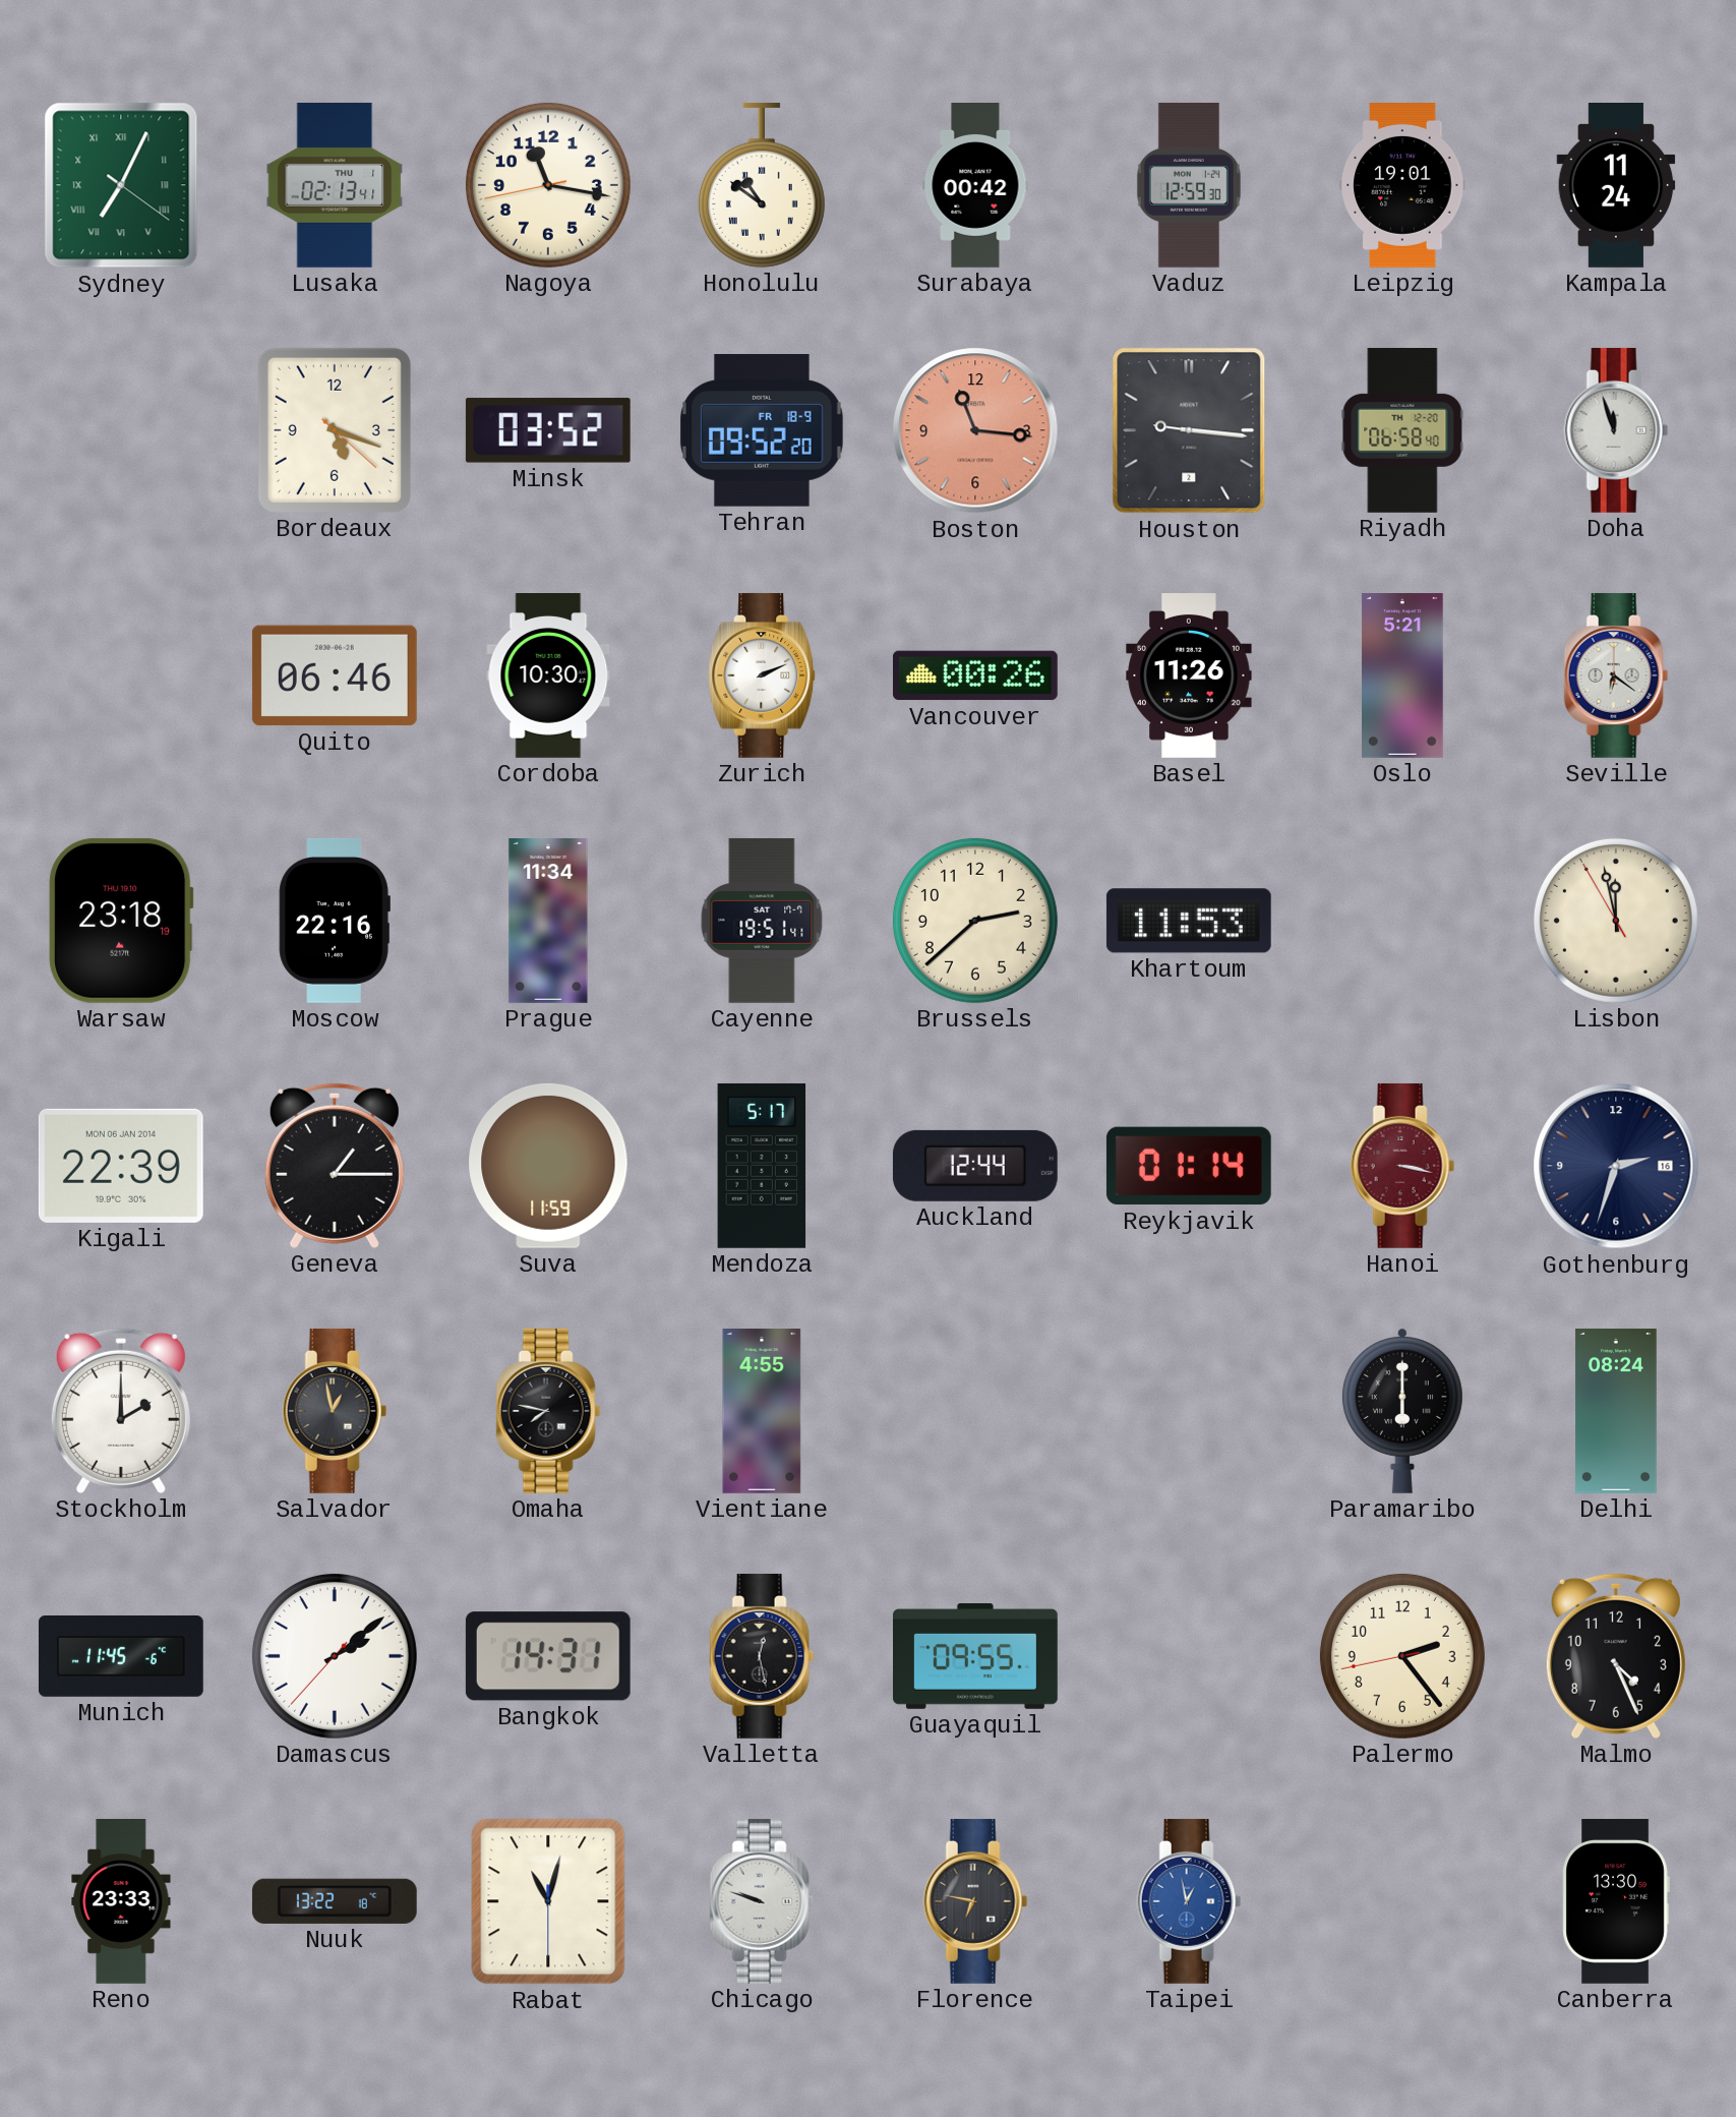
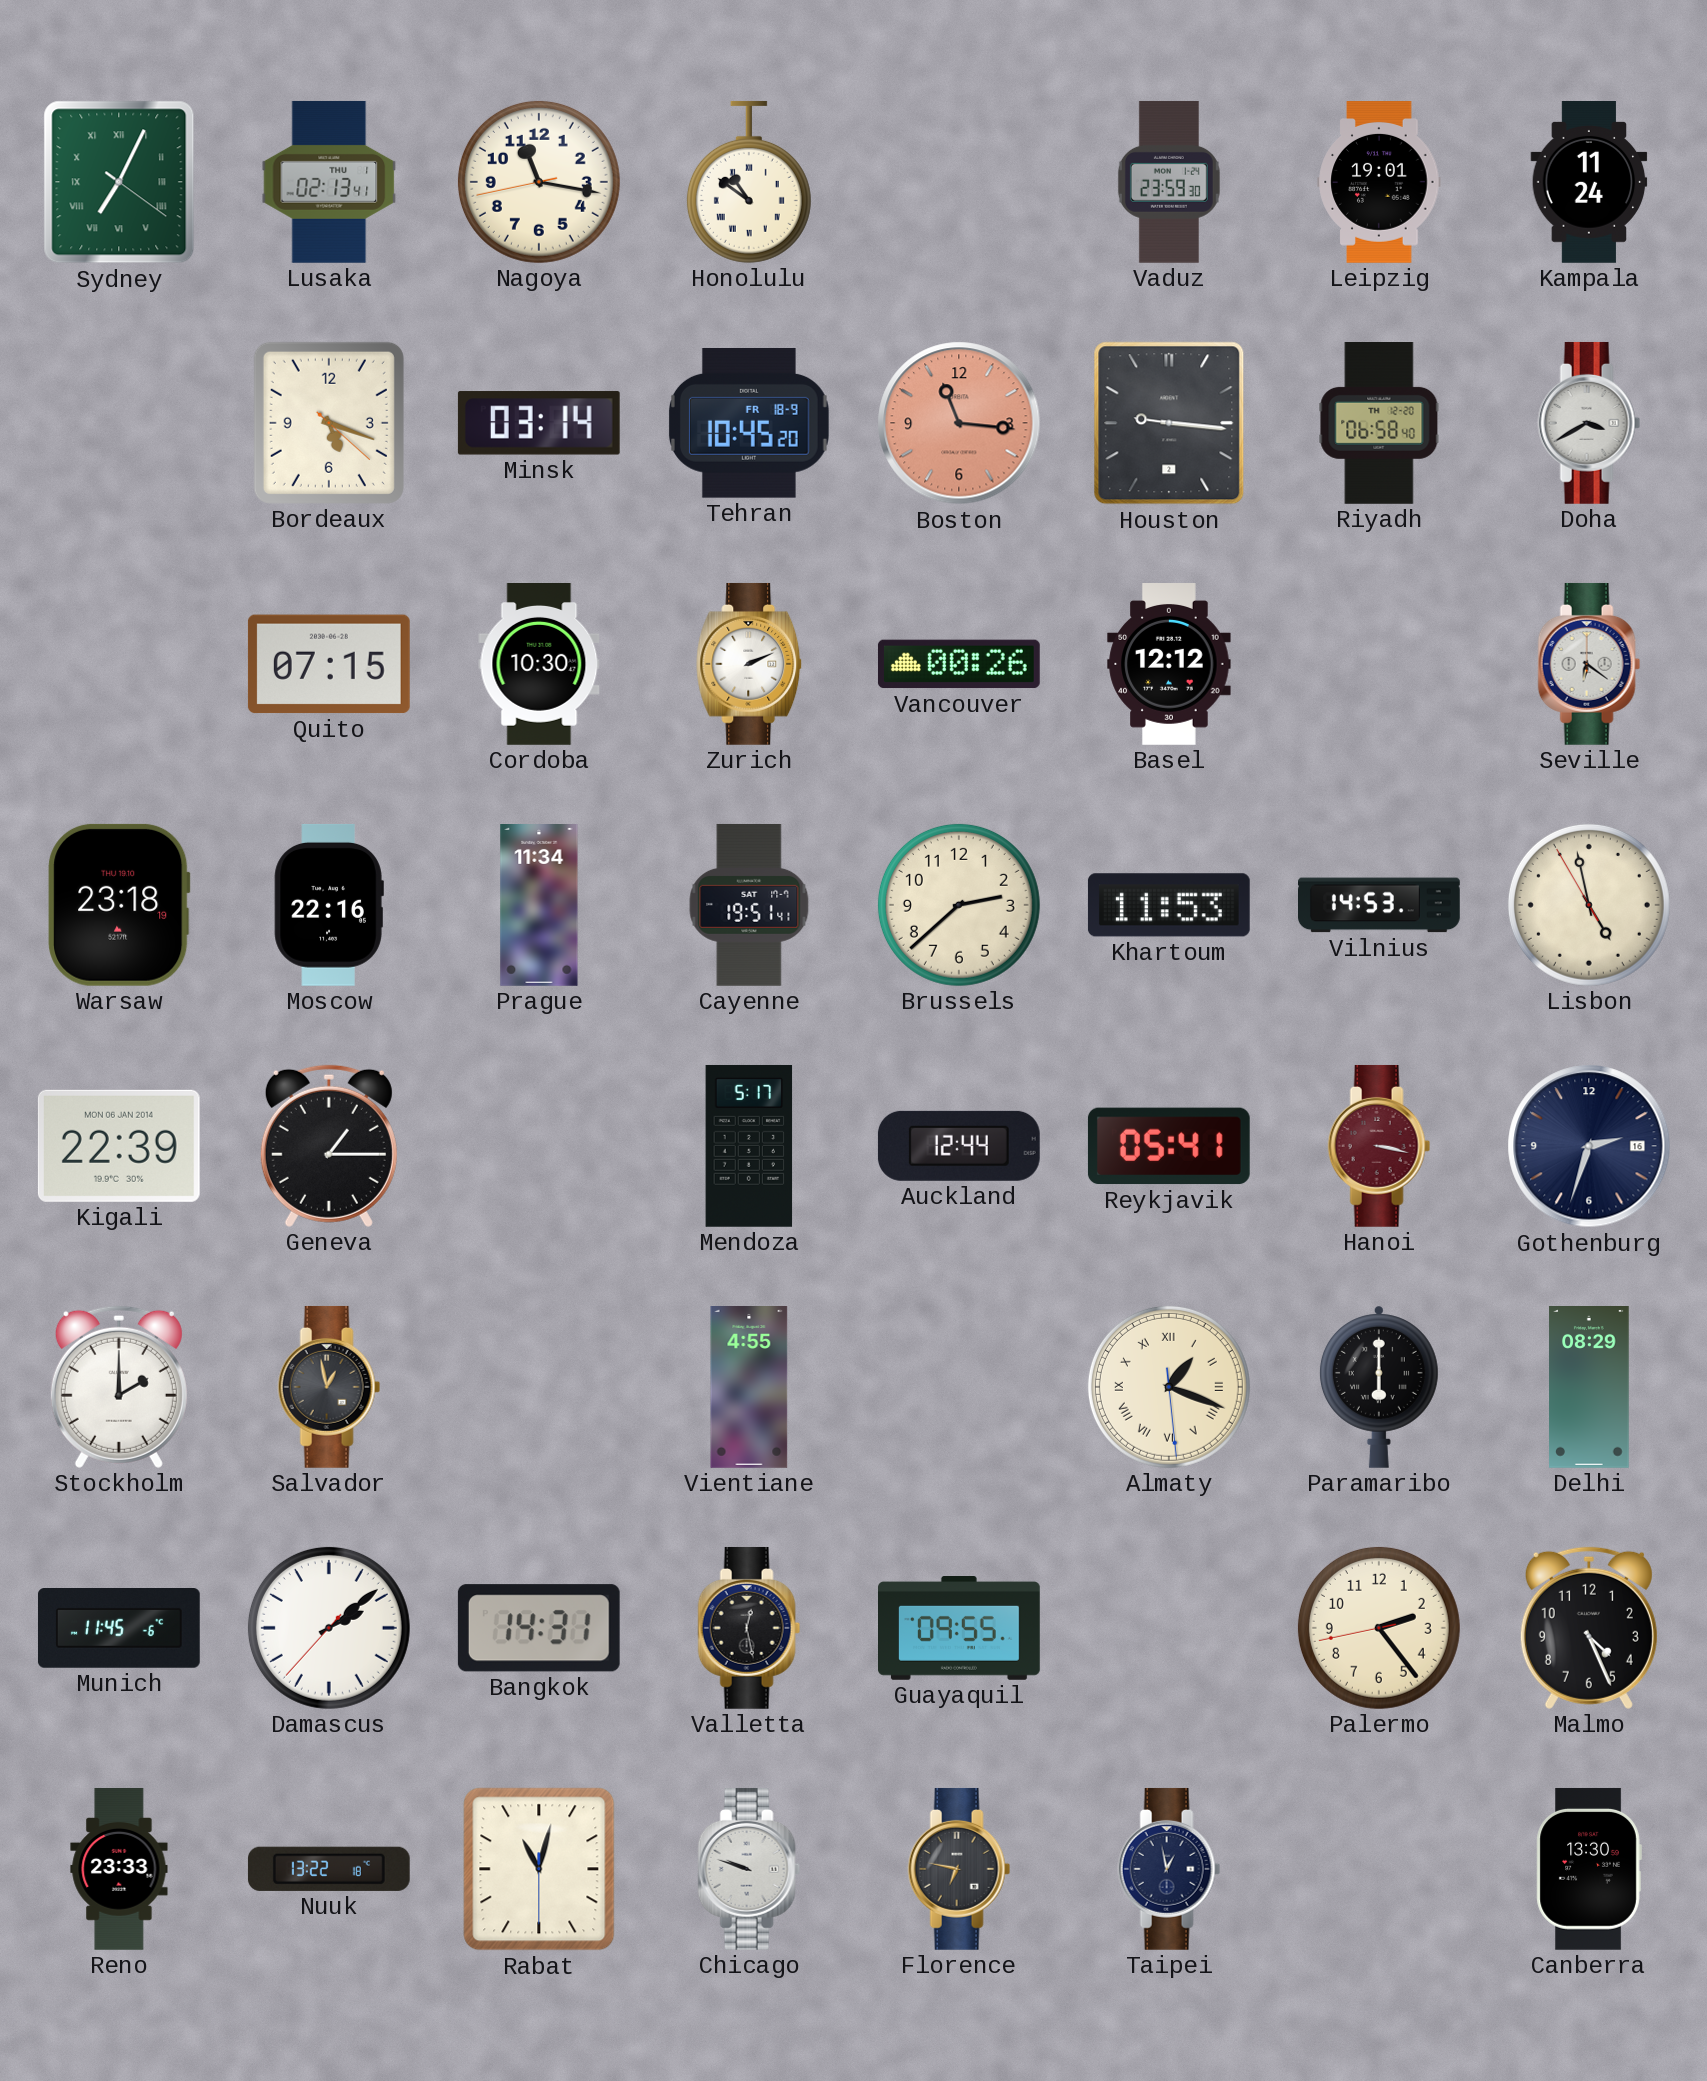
Surabaya: 00:42 -> none
Vaduz: 12:59 -> 23:59
Minsk: 03:52 -> 03:14
Tehran: 09:52 -> 10:45
Doha: 11:57 -> 3:40
Quito: 06:46 -> 07:15
Basel: 11:26 -> 12:12
Oslo: 5:21 -> none
Vilnius: none -> 14:53
Lisbon: 11:57 -> 4:57
Suva: 11:59 -> none
Reykjavik: 01:14 -> 05:41
Omaha: 7:47 -> none
Almaty: none -> 1:18
Delhi: 08:24 -> 08:29
Taipei dial: blue -> navy
